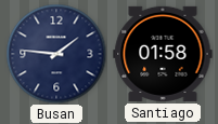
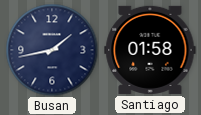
Busan: 1:46 -> 1:43
